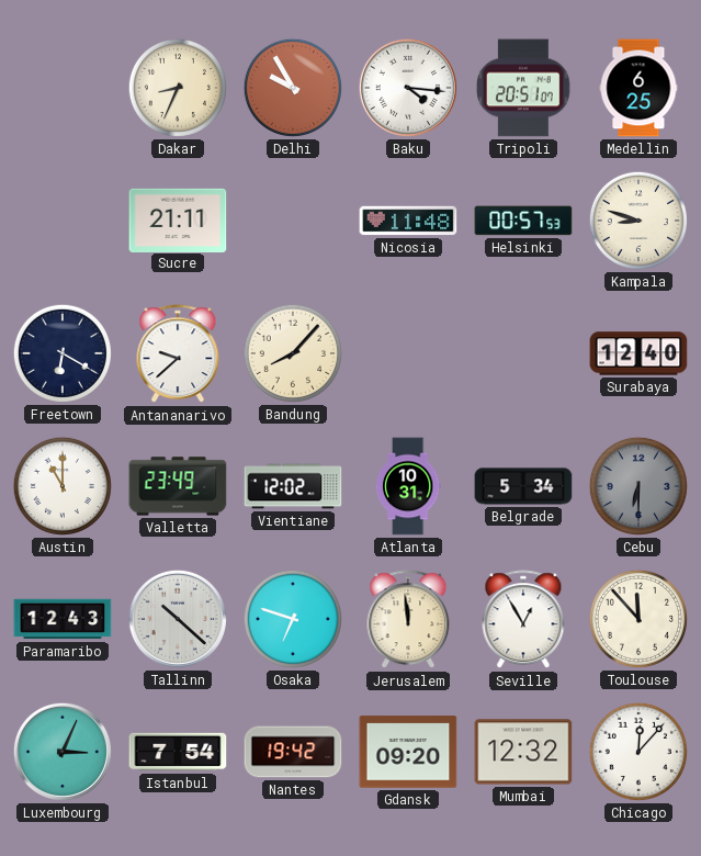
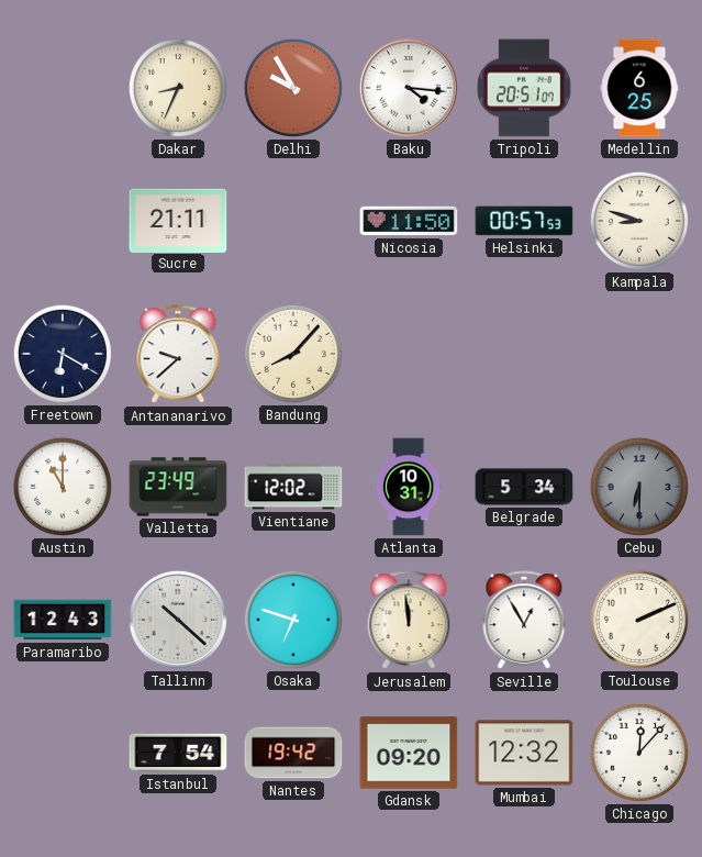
Nicosia: 11:48 -> 11:50
Surabaya: 12:40 -> none
Toulouse: 11:53 -> 2:11
Luxembourg: 3:04 -> none
